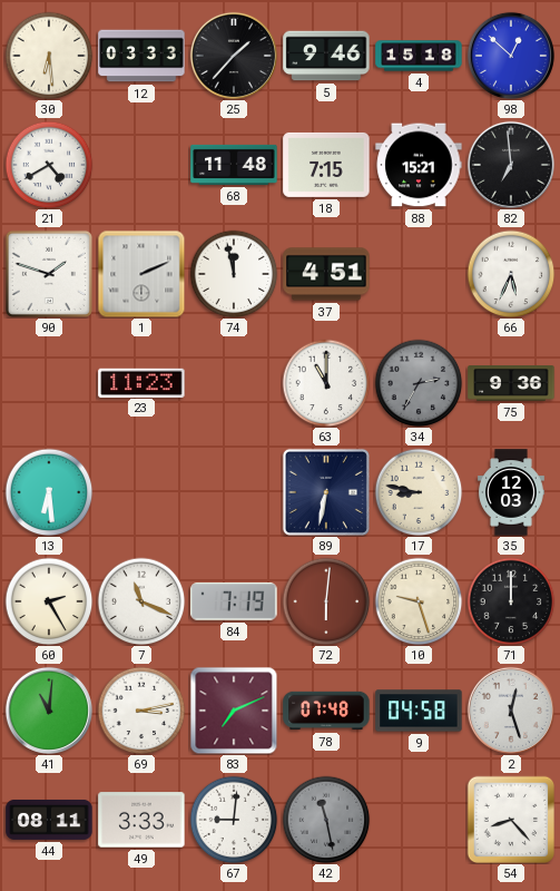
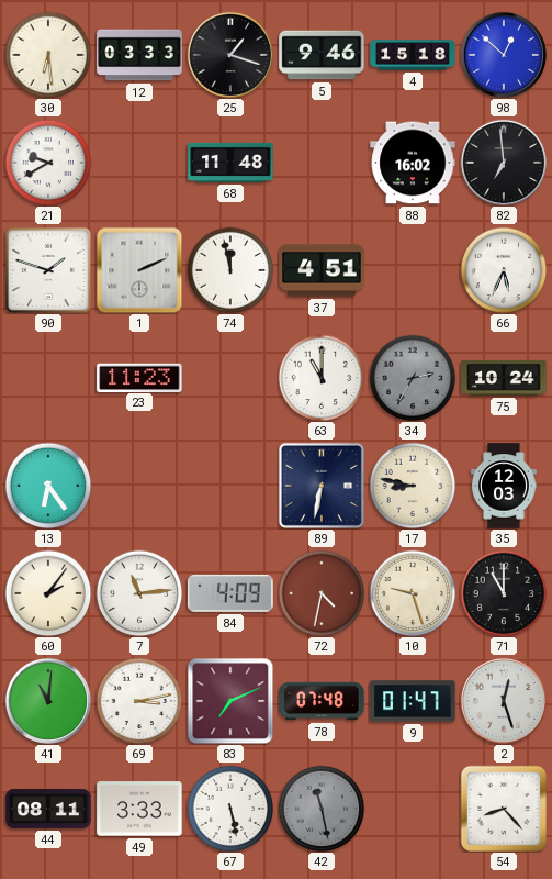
25: 1:37 -> 1:18
21: 4:40 -> 9:40
18: 7:15 -> none
88: 15:21 -> 16:02
75: 9:36 -> 10:24
13: 6:29 -> 6:24
60: 2:25 -> 2:06
7: 11:19 -> 11:14
84: 7:19 -> 4:09
72: 6:01 -> 4:32
71: 12:00 -> 11:00
9: 04:58 -> 01:47
67: 9:01 -> 5:28
